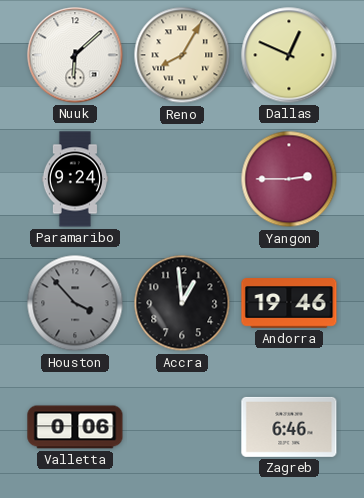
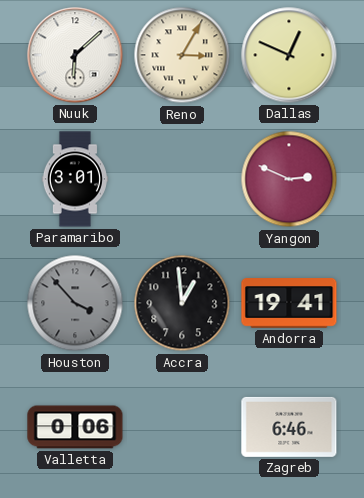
Reno: 8:05 -> 3:05
Paramaribo: 9:24 -> 3:01
Yangon: 2:45 -> 2:49
Andorra: 19:46 -> 19:41
